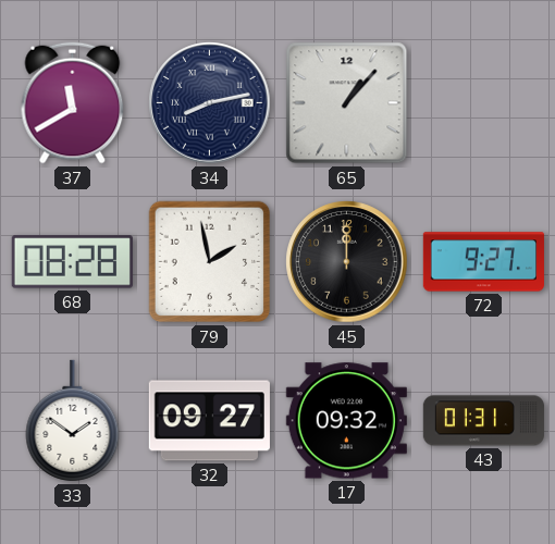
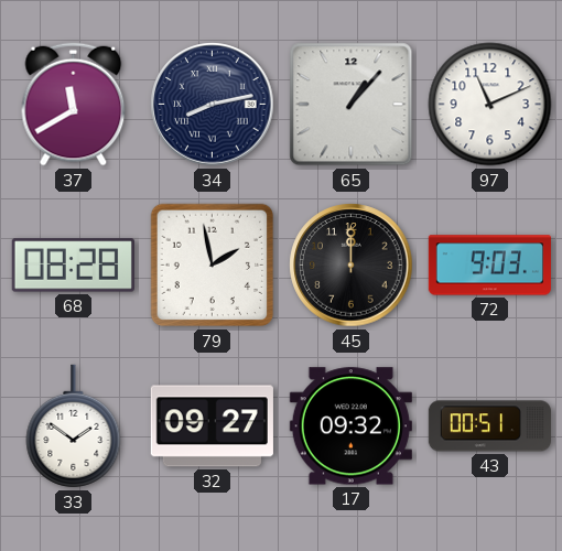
97: none -> 11:11
72: 9:27 -> 9:03
43: 01:31 -> 00:51
